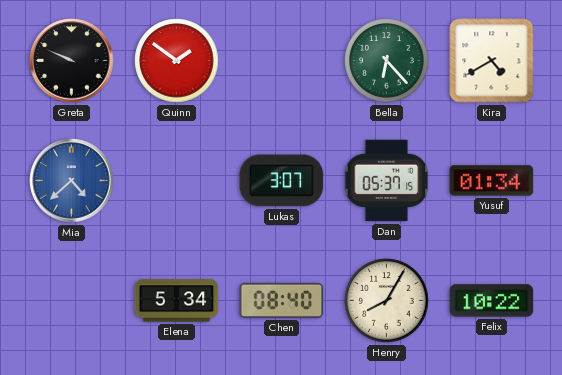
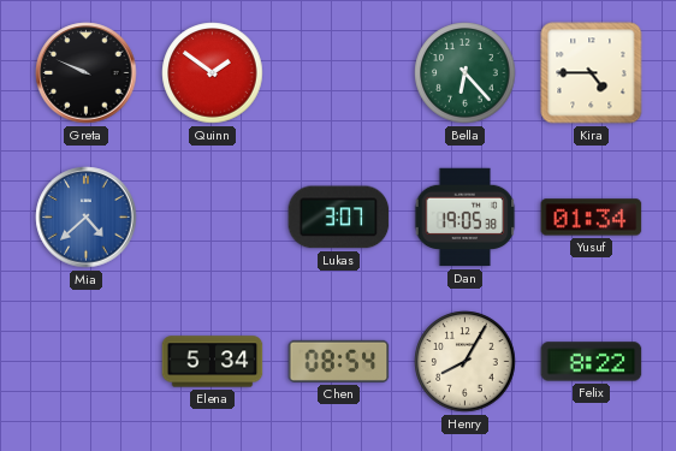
Kira: 4:40 -> 4:45
Dan: 05:37 -> 19:05
Chen: 08:40 -> 08:54
Felix: 10:22 -> 8:22
